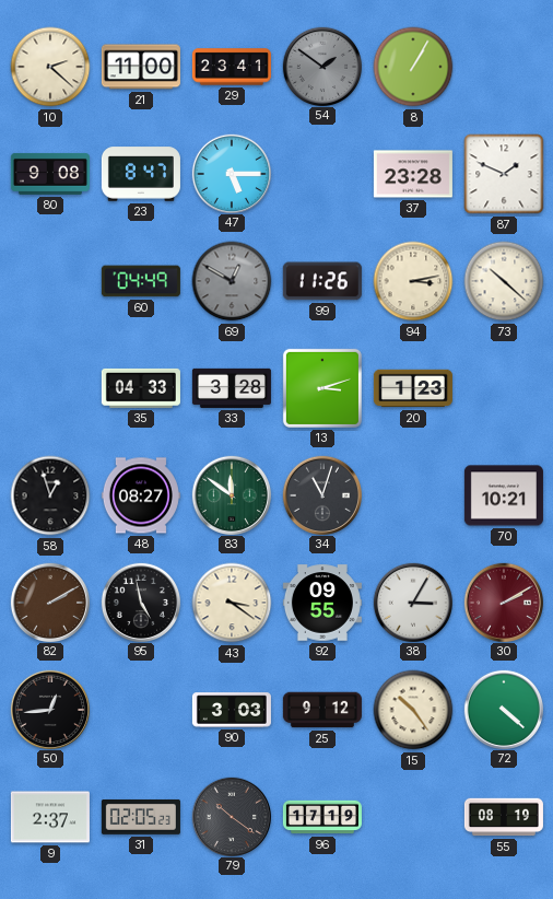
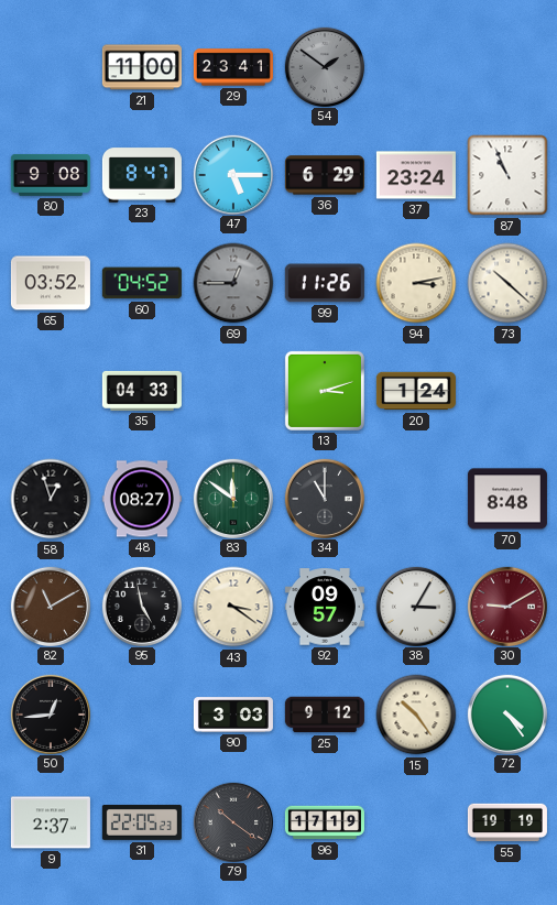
10: 2:22 -> none
8: 1:05 -> none
36: none -> 6:29
37: 23:28 -> 23:24
87: 1:49 -> 10:56
65: none -> 03:52
60: 04:49 -> 04:52
69: 12:50 -> 12:45
33: 3:28 -> none
20: 1:23 -> 1:24
34: 11:03 -> 11:00
70: 10:21 -> 8:48
82: 2:10 -> 11:10
92: 09:55 -> 09:57
30: 2:10 -> 9:10
72: 4:22 -> 4:24
31: 02:05 -> 22:05
55: 08:19 -> 19:19
